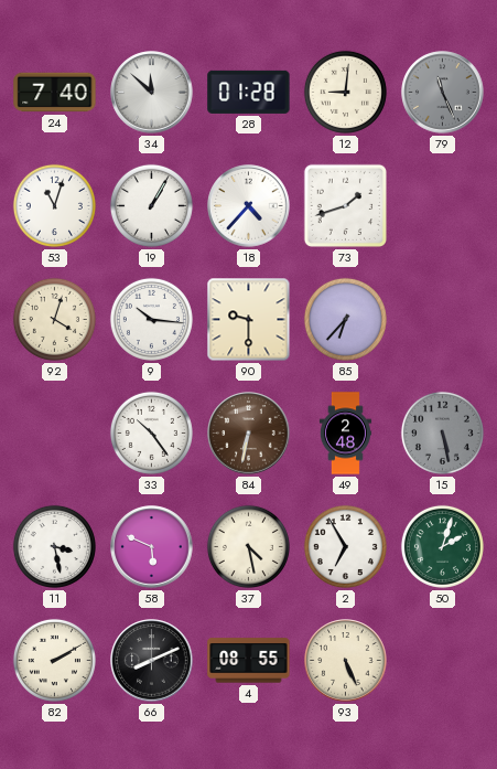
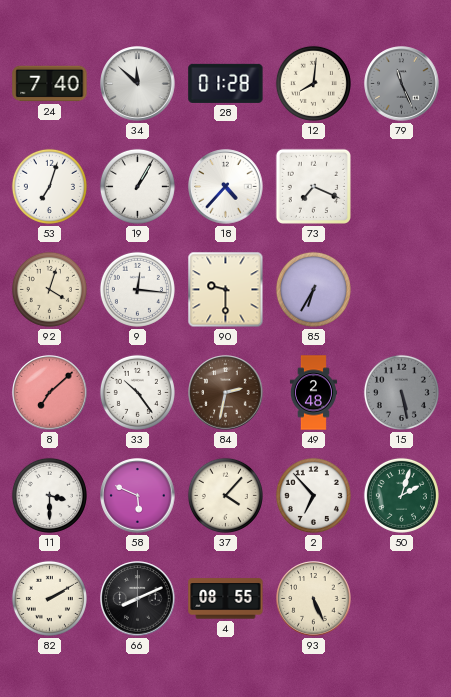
12: 9:01 -> 8:01
53: 11:03 -> 7:03
73: 1:42 -> 7:19
9: 10:16 -> 12:16
85: 6:37 -> 6:35
8: none -> 7:08
84: 6:32 -> 2:32
11: 3:28 -> 3:30
37: 4:28 -> 4:07
2: 6:55 -> 6:53
